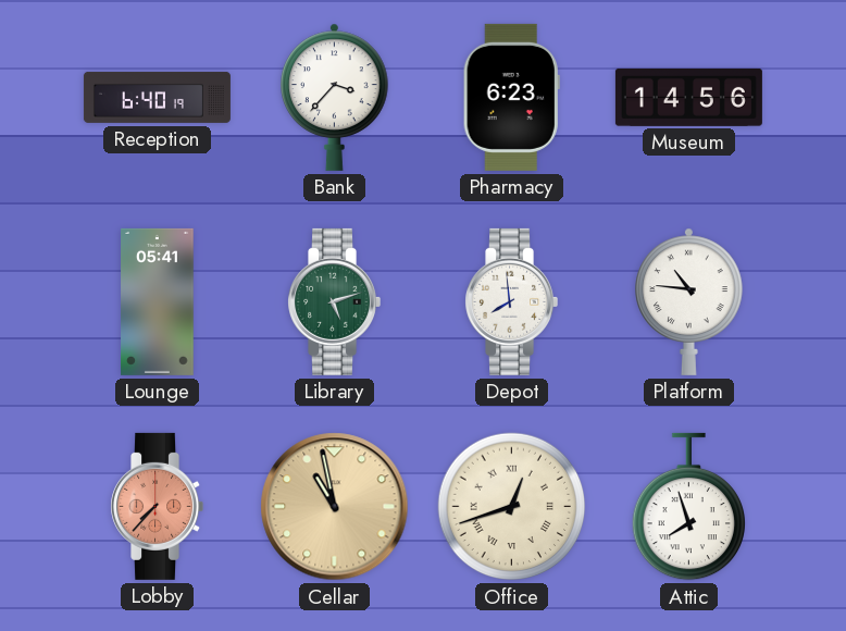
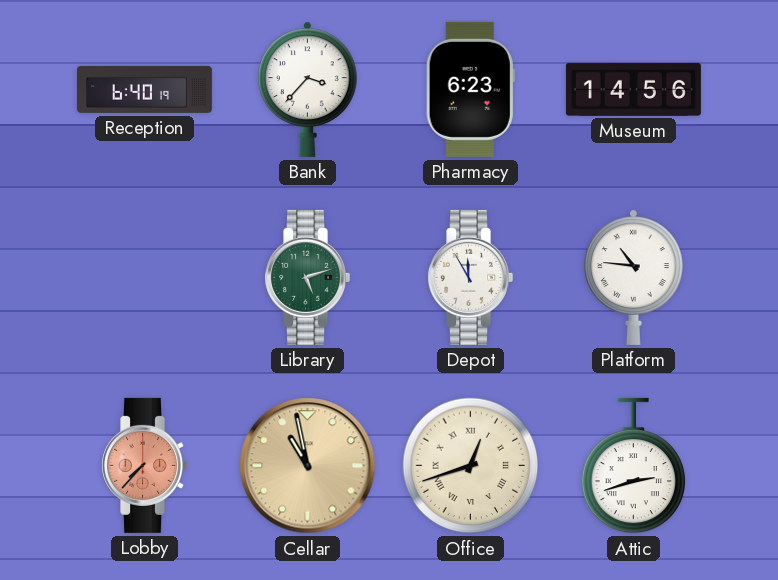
Lounge: 05:41 -> none
Depot: 7:59 -> 11:55
Attic: 7:57 -> 2:42
